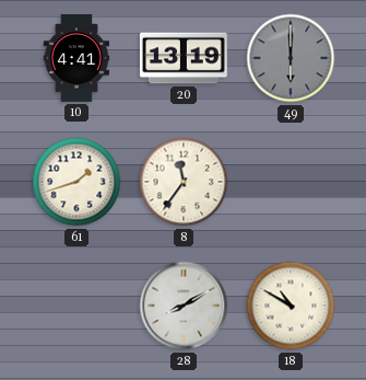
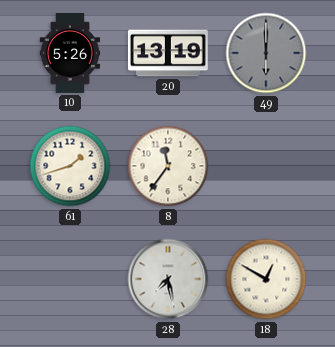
10: 4:41 -> 5:26
28: 8:10 -> 7:28
18: 10:50 -> 12:50
